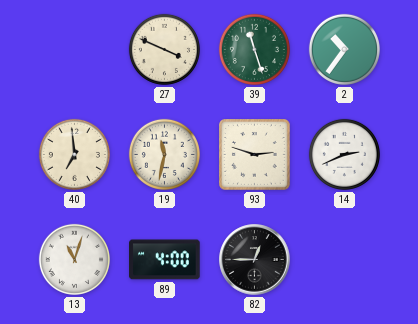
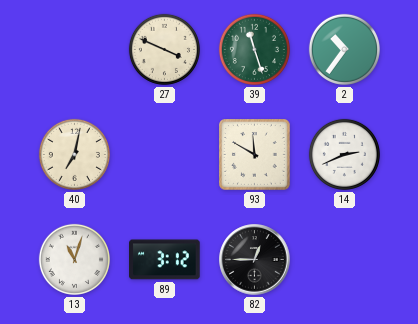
40: 6:59 -> 7:02
19: 11:32 -> none
93: 2:48 -> 11:50
89: 4:00 -> 3:12
